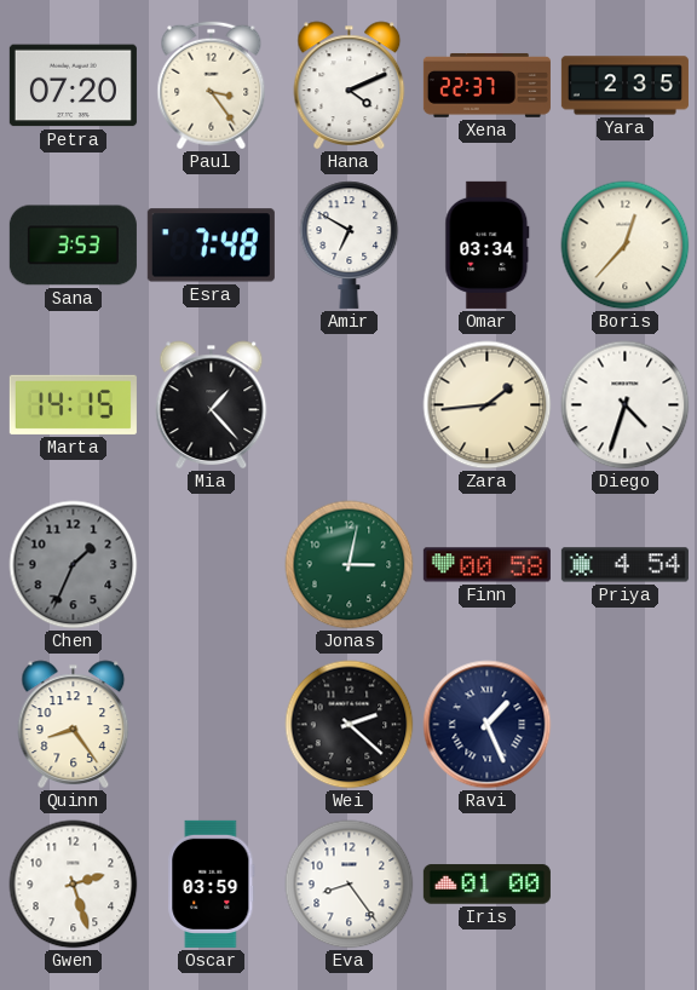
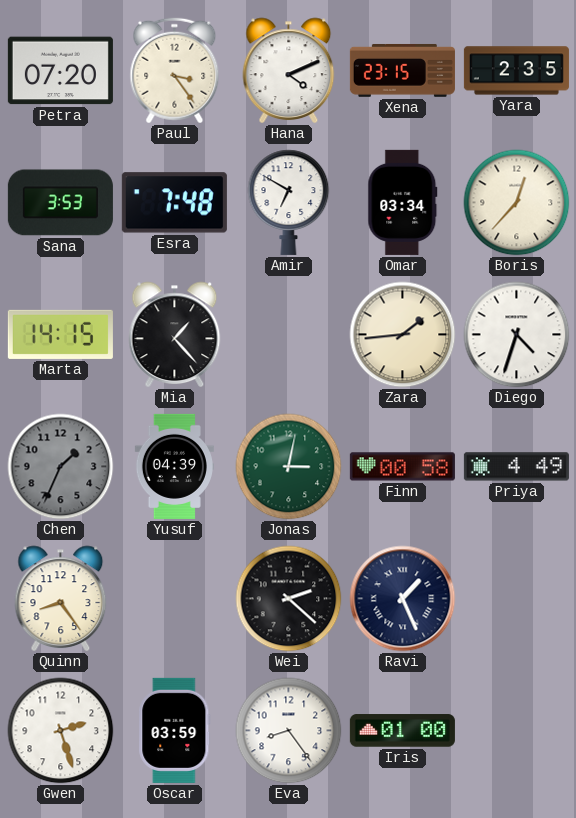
Xena: 22:37 -> 23:15
Yusuf: none -> 04:39
Priya: 4:54 -> 4:49
